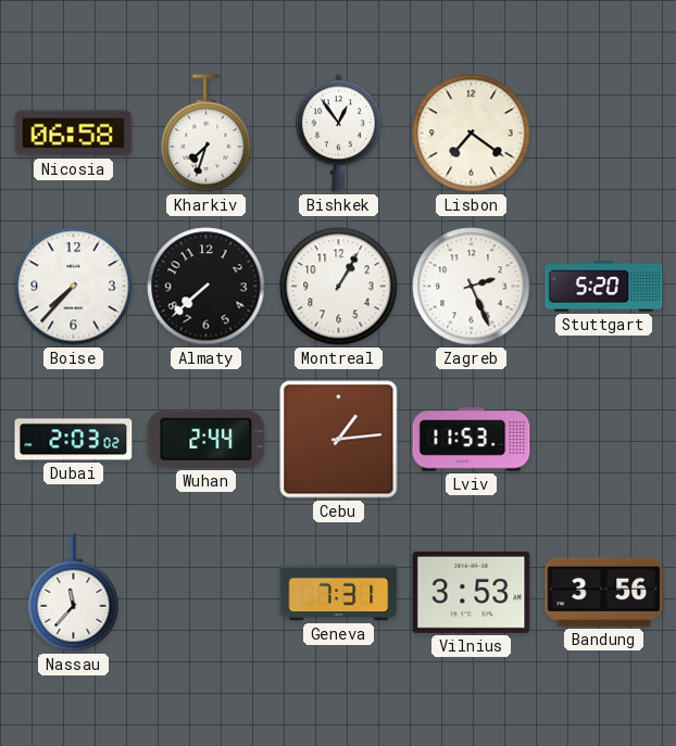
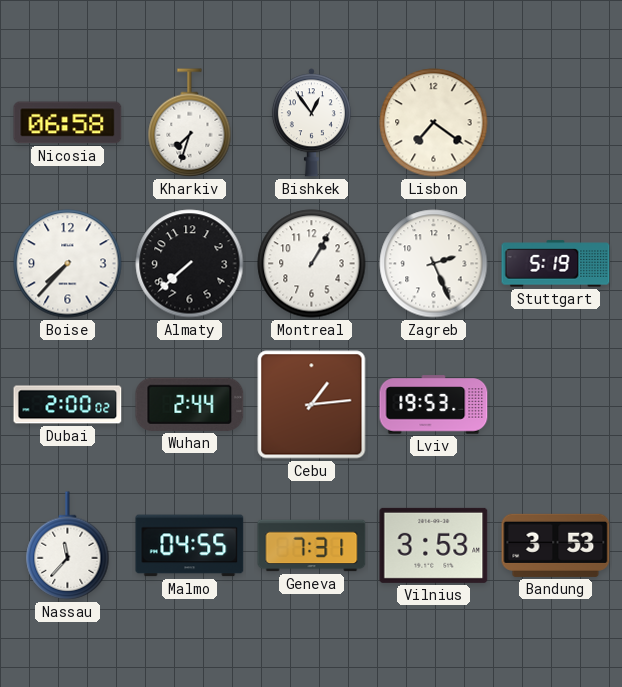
Stuttgart: 5:20 -> 5:19
Dubai: 2:03 -> 2:00
Lviv: 11:53 -> 19:53
Malmo: none -> 04:55
Bandung: 3:56 -> 3:53
